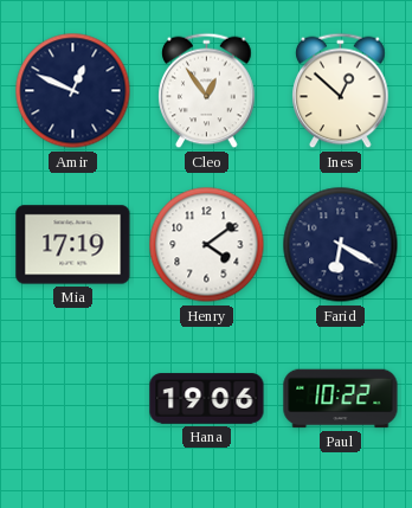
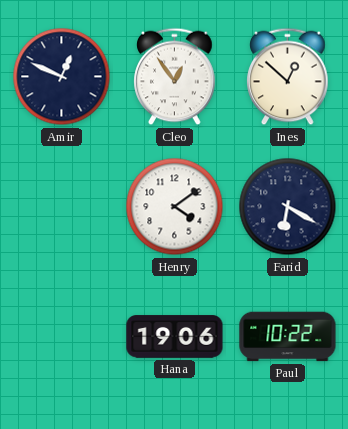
Mia: 17:19 -> none
